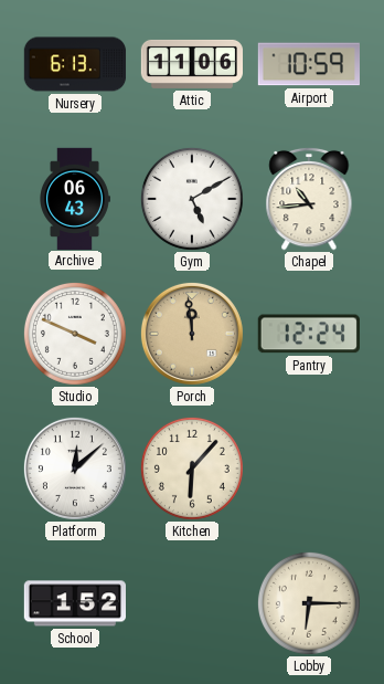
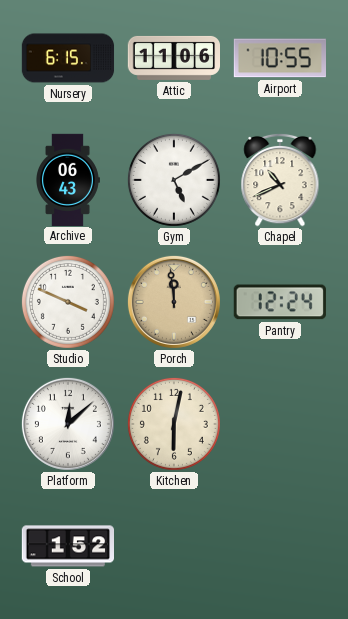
Nursery: 6:13 -> 6:15
Airport: 10:59 -> 10:55
Chapel: 10:44 -> 10:41
Kitchen: 6:07 -> 6:02
Lobby: 6:15 -> none
